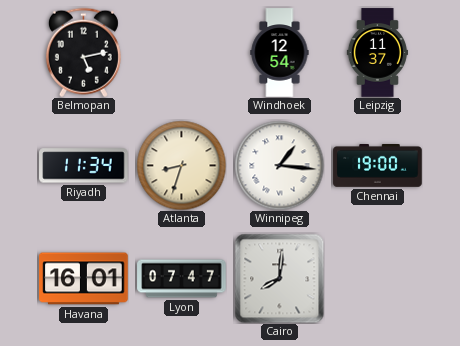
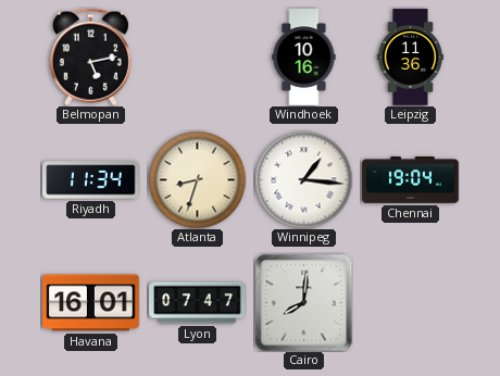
Windhoek: 12:54 -> 10:16
Leipzig: 11:37 -> 11:36
Chennai: 19:00 -> 19:04
